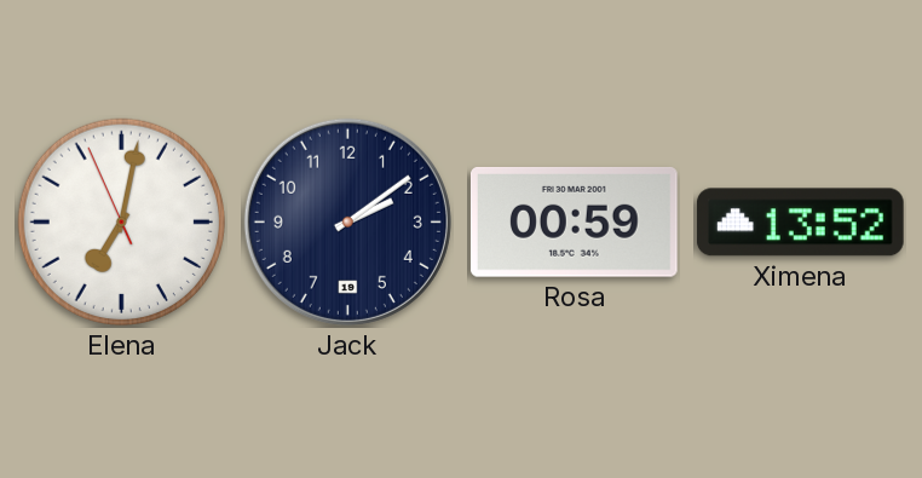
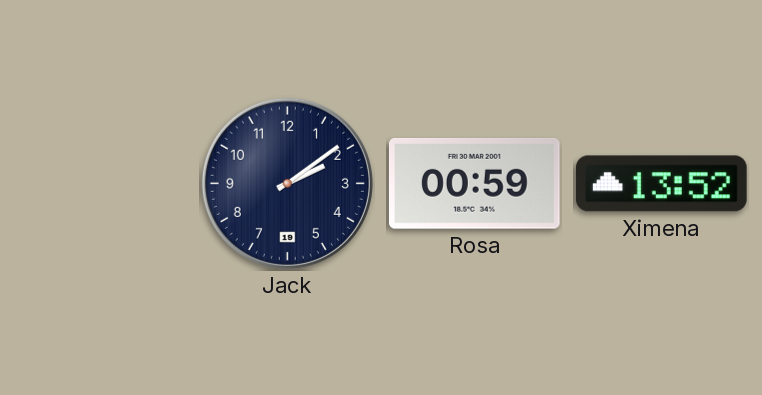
Elena: 7:01 -> none
